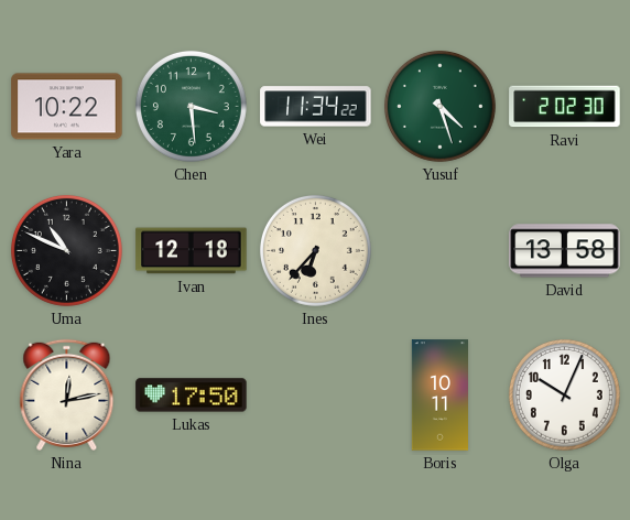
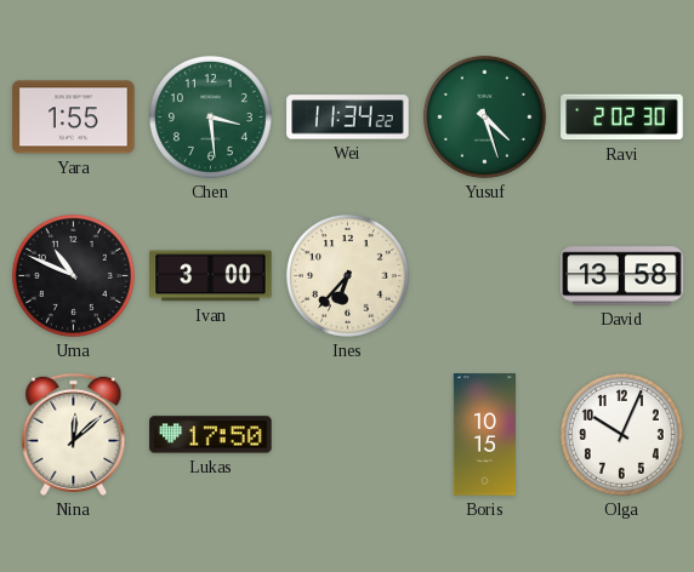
Yara: 10:22 -> 1:55
Ivan: 12:18 -> 3:00
Nina: 12:13 -> 12:08
Boris: 10:11 -> 10:15
